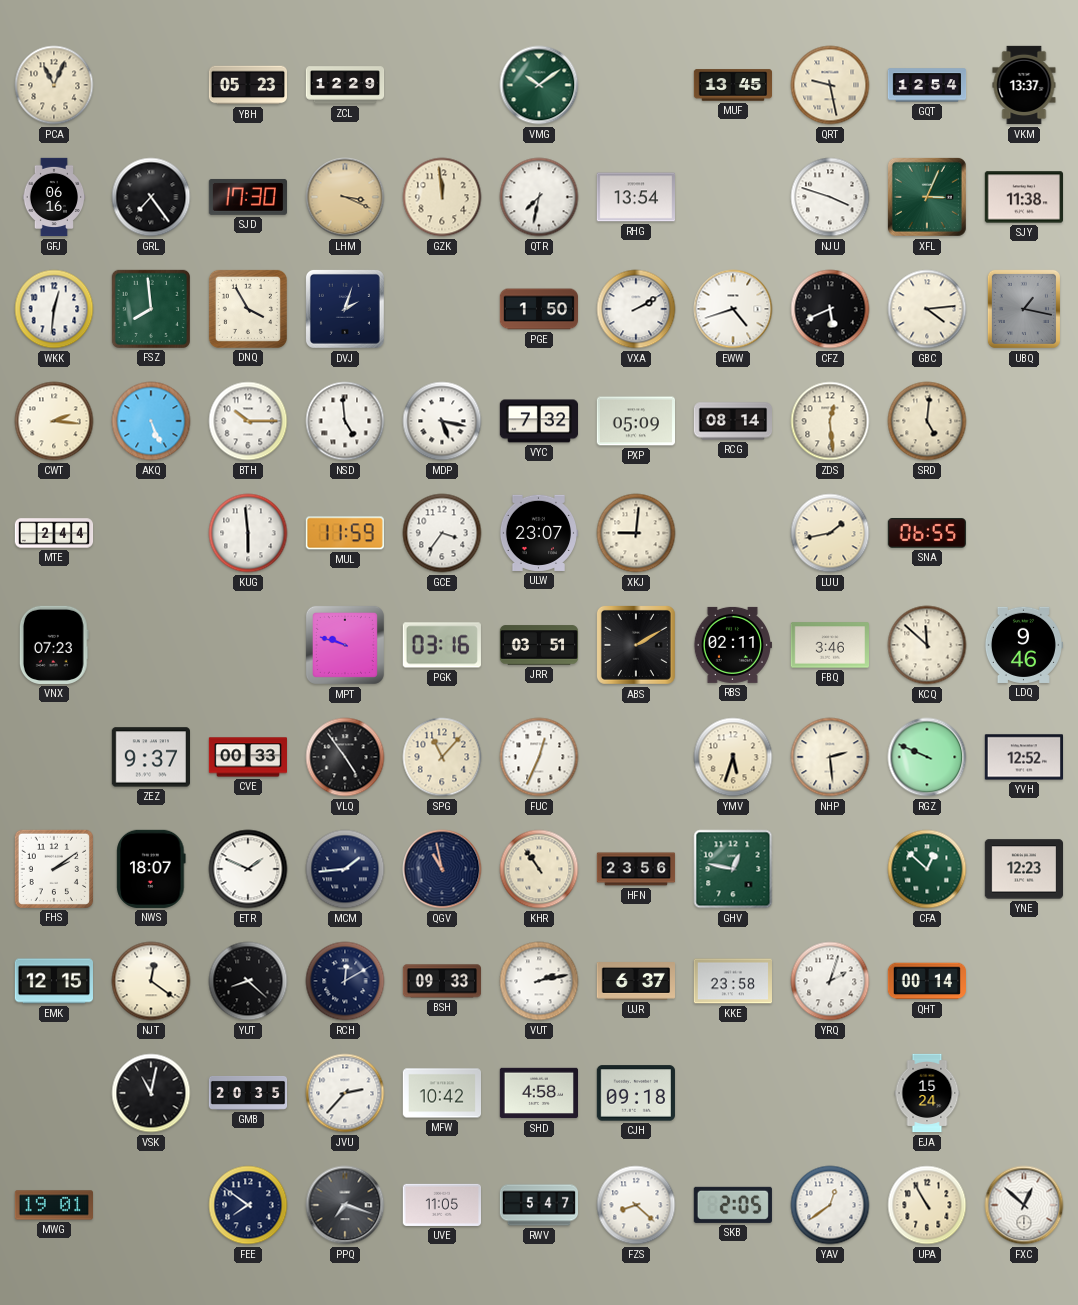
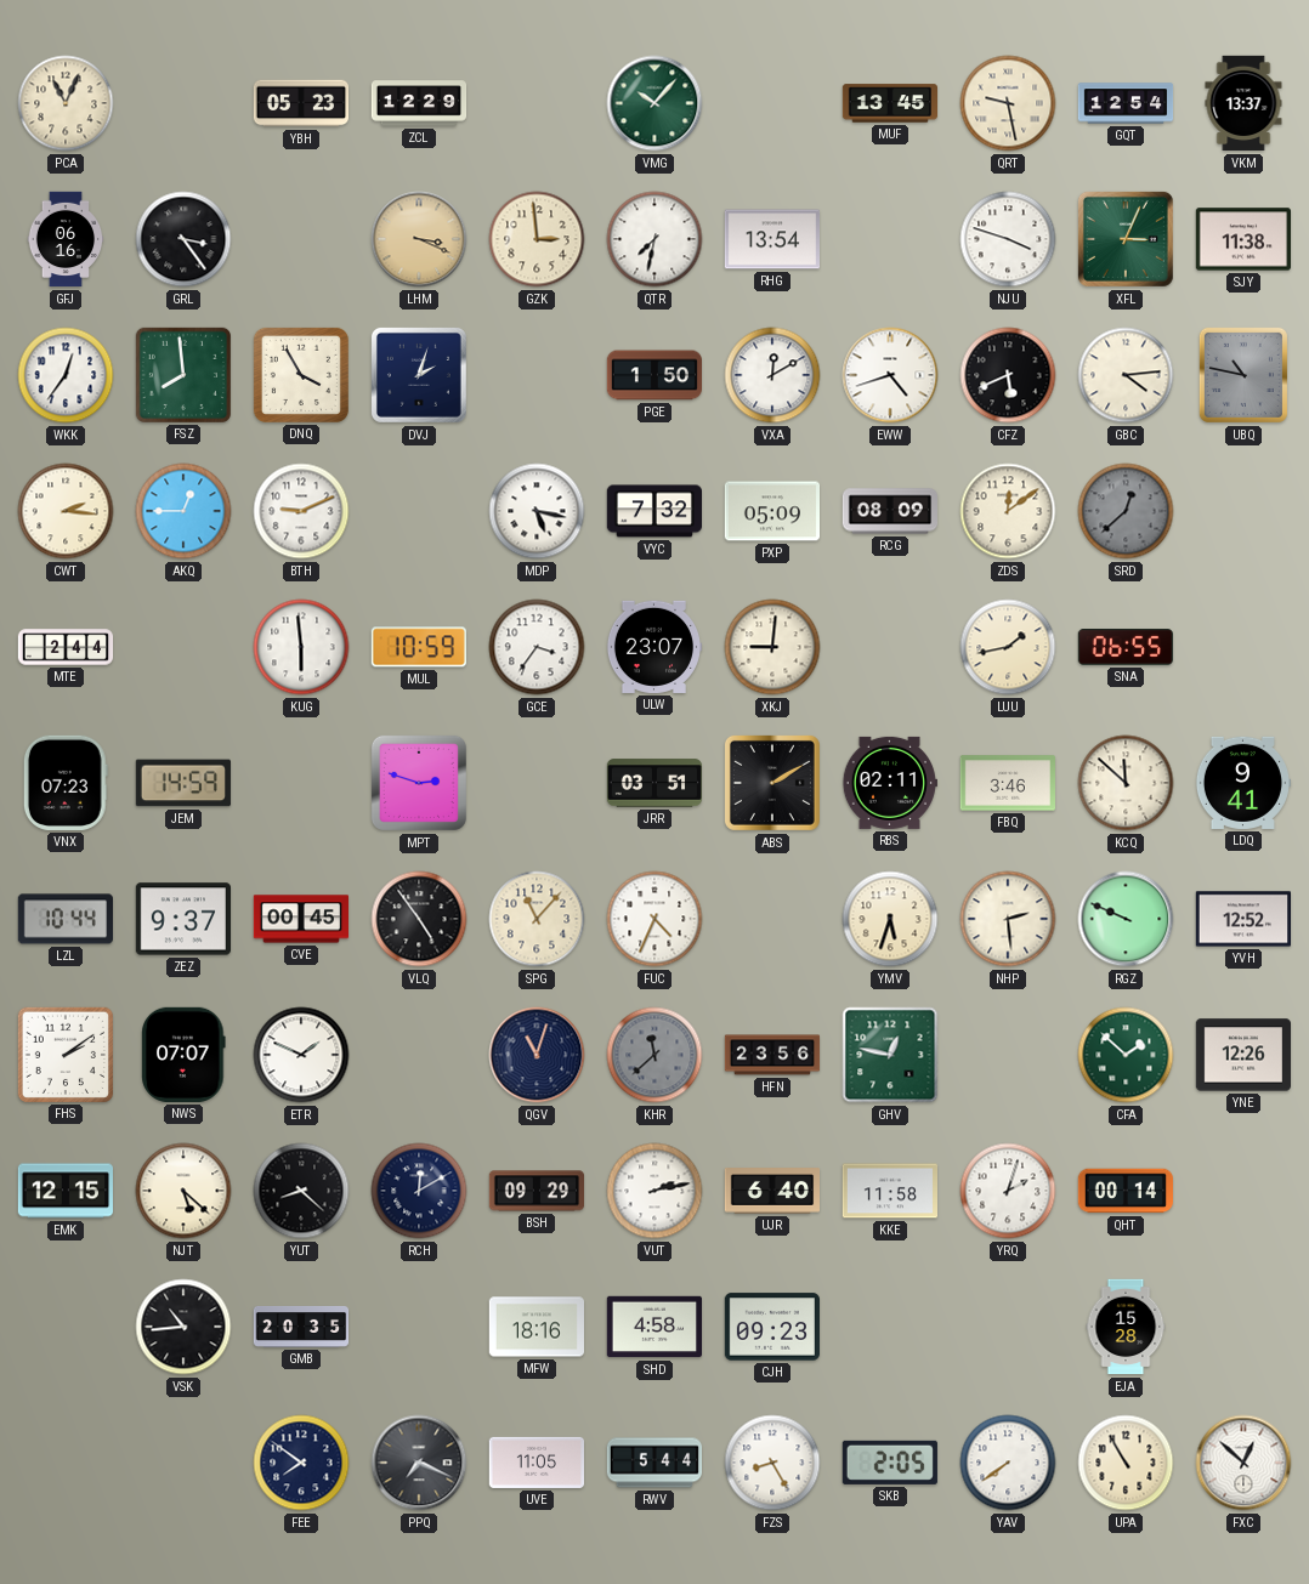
VMG: 10:09 -> 10:07
GRL: 7:24 -> 3:24
SJD: 17:30 -> none
GZK: 11:59 -> 2:59
WKK: 12:31 -> 12:36
VXA: 2:10 -> 12:10
UBQ: 1:17 -> 10:47
AKQ: 5:26 -> 12:45
BTH: 10:15 -> 9:11
NSD: 4:59 -> none
RCG: 08:14 -> 08:09
ZDS: 12:29 -> 12:09
SRD: 5:01 -> 12:38
SRD dial: cream -> grey
MUL: 11:59 -> 10:59
JEM: none -> 14:59
MPT: 9:48 -> 2:48
PGK: 03:16 -> none
LDQ: 9:46 -> 9:41
LZL: none -> 10:44
CVE: 00:33 -> 00:45
FUC: 12:34 -> 4:34
NWS: 18:07 -> 07:07
MCM: 1:44 -> none
QGV: 10:58 -> 11:03
KHR: 10:54 -> 11:38
KHR dial: cream -> grey
CFA: 12:52 -> 1:52
YNE: 12:23 -> 12:26
NJT: 12:21 -> 5:22
BSH: 09:33 -> 09:29
UJR: 6:37 -> 6:40
KKE: 23:58 -> 11:58
VSK: 11:02 -> 10:44
JVU: 2:37 -> none
MFW: 10:42 -> 18:16
CJH: 09:18 -> 09:23
EJA: 15:24 -> 15:28
MWG: 19:01 -> none
PPQ: 7:18 -> 7:19
RWV: 5:47 -> 5:44
FZS: 8:22 -> 8:25
YAV: 12:39 -> 7:39
